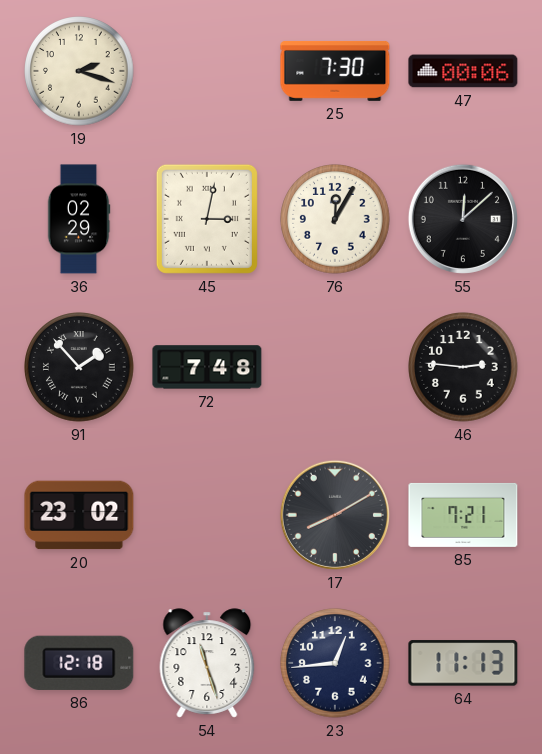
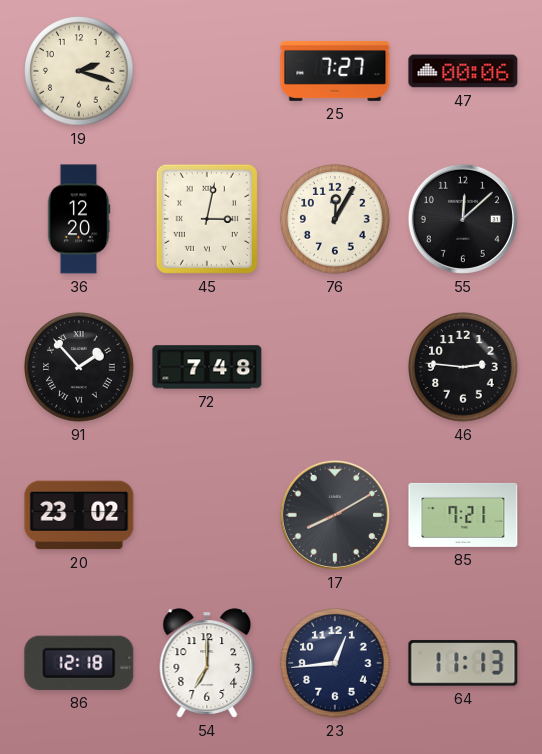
25: 7:30 -> 7:27
36: 02:29 -> 12:20
54: 11:27 -> 7:00
